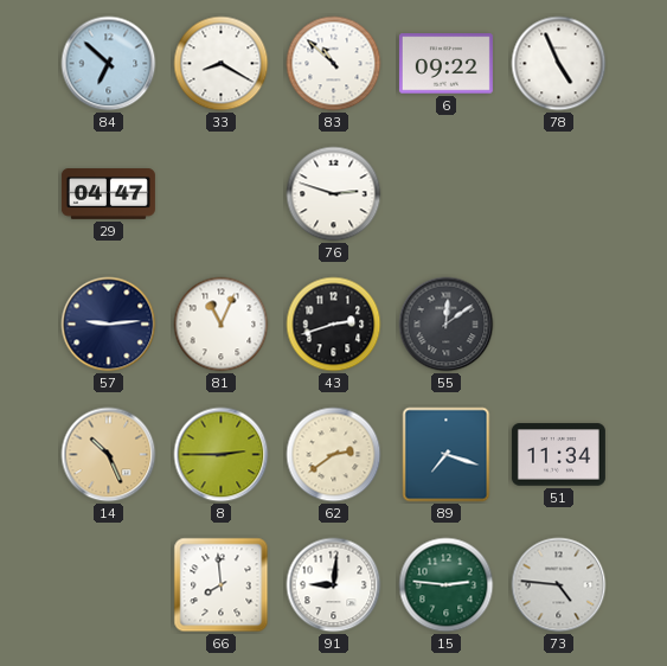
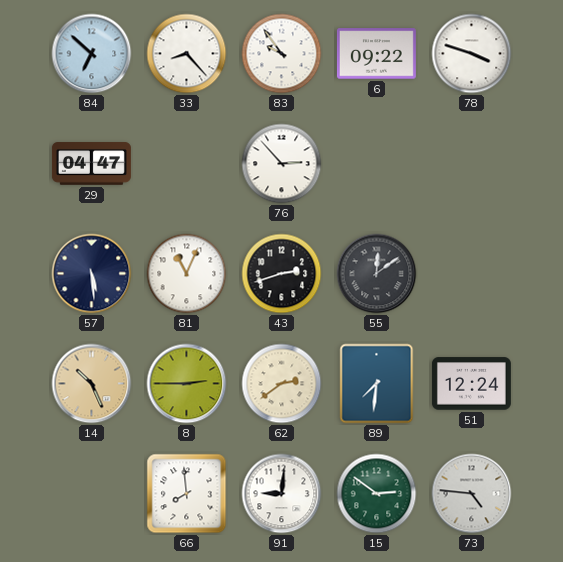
33: 8:20 -> 8:23
83: 10:52 -> 9:54
78: 4:56 -> 3:48
76: 2:48 -> 2:53
57: 9:14 -> 5:29
89: 7:18 -> 7:31
51: 11:34 -> 12:24
15: 2:46 -> 2:51
